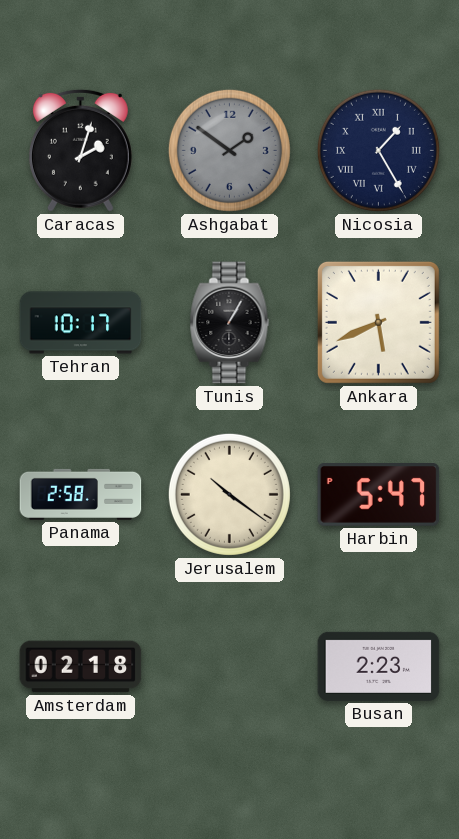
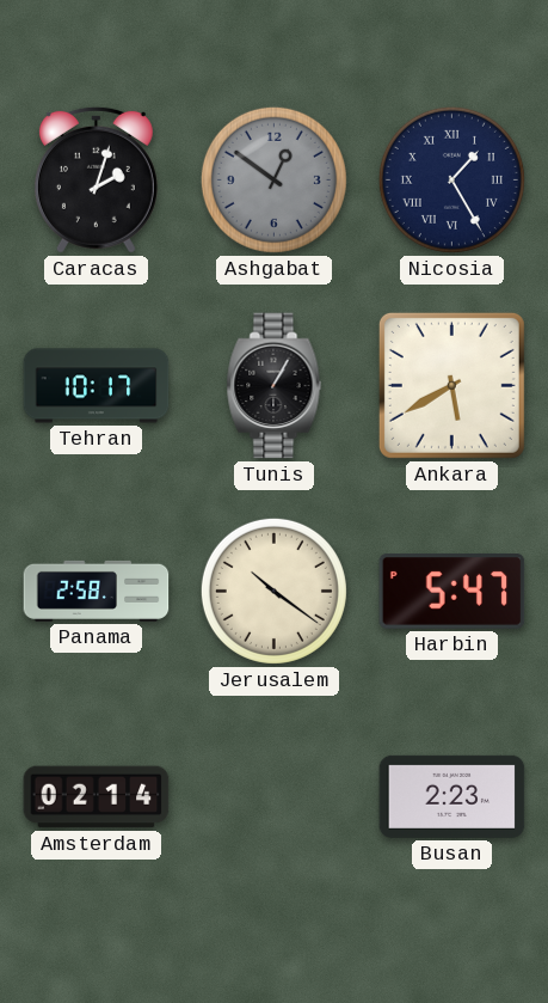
Ashgabat: 1:51 -> 12:51
Ankara: 5:41 -> 5:40
Amsterdam: 02:18 -> 02:14
